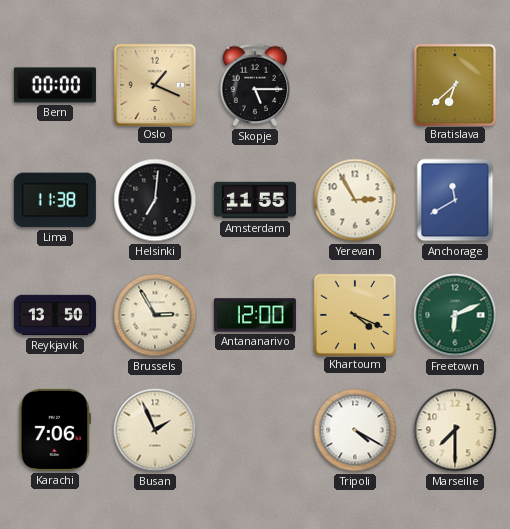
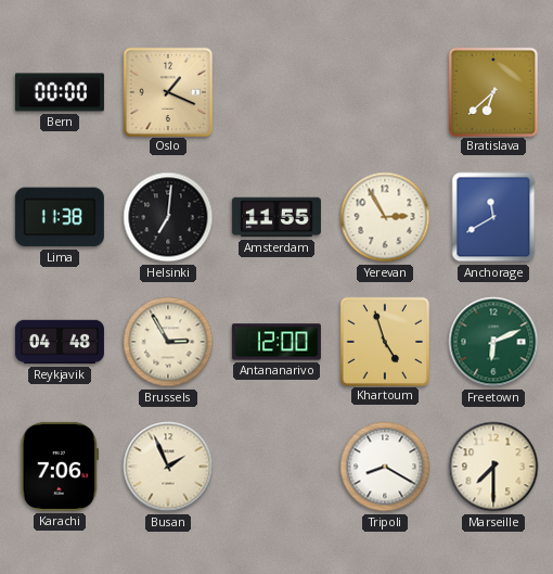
Skopje: 5:15 -> none
Reykjavik: 13:50 -> 04:48
Khartoum: 4:19 -> 4:57
Tripoli: 4:20 -> 8:20
